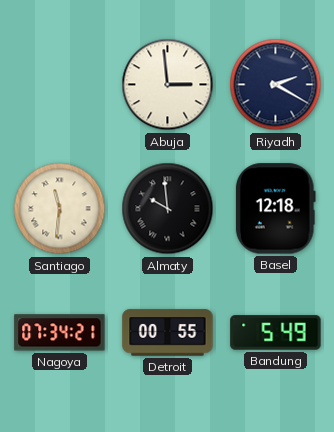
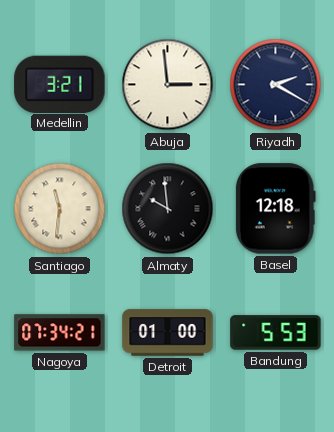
Medellin: none -> 3:21
Detroit: 00:55 -> 01:00
Bandung: 5:49 -> 5:53
